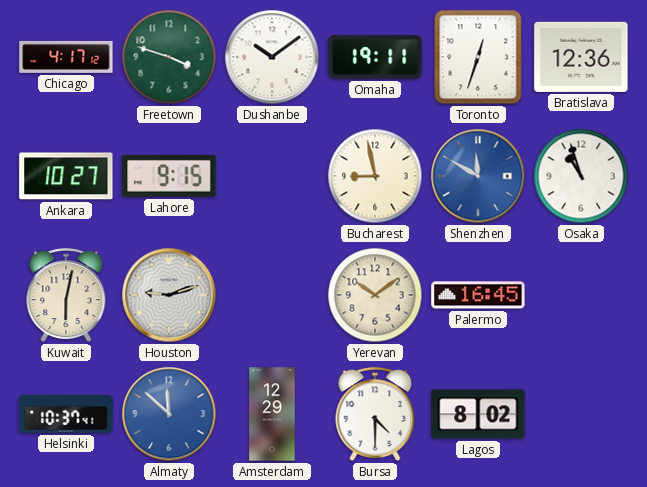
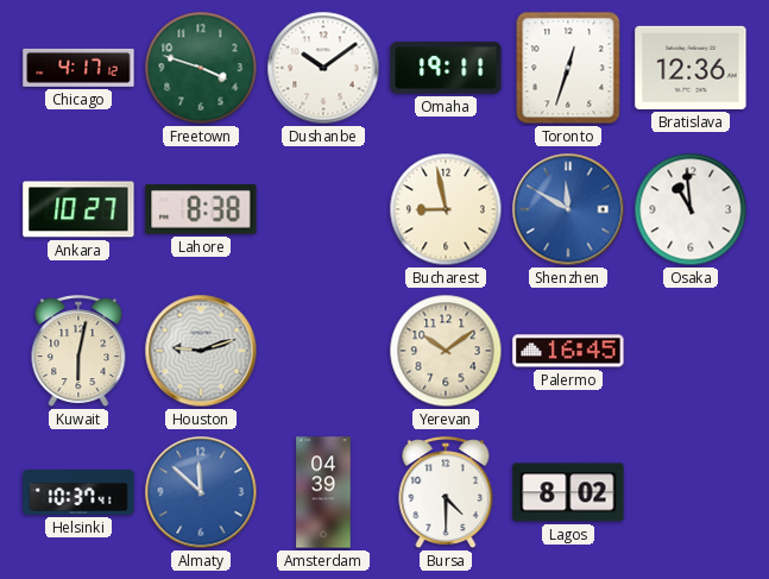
Lahore: 9:15 -> 8:38
Osaka: 10:57 -> 10:59
Amsterdam: 12:29 -> 04:39
